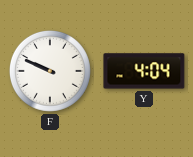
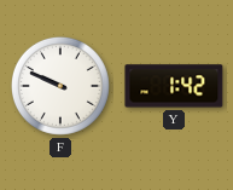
Y: 4:04 -> 1:42
